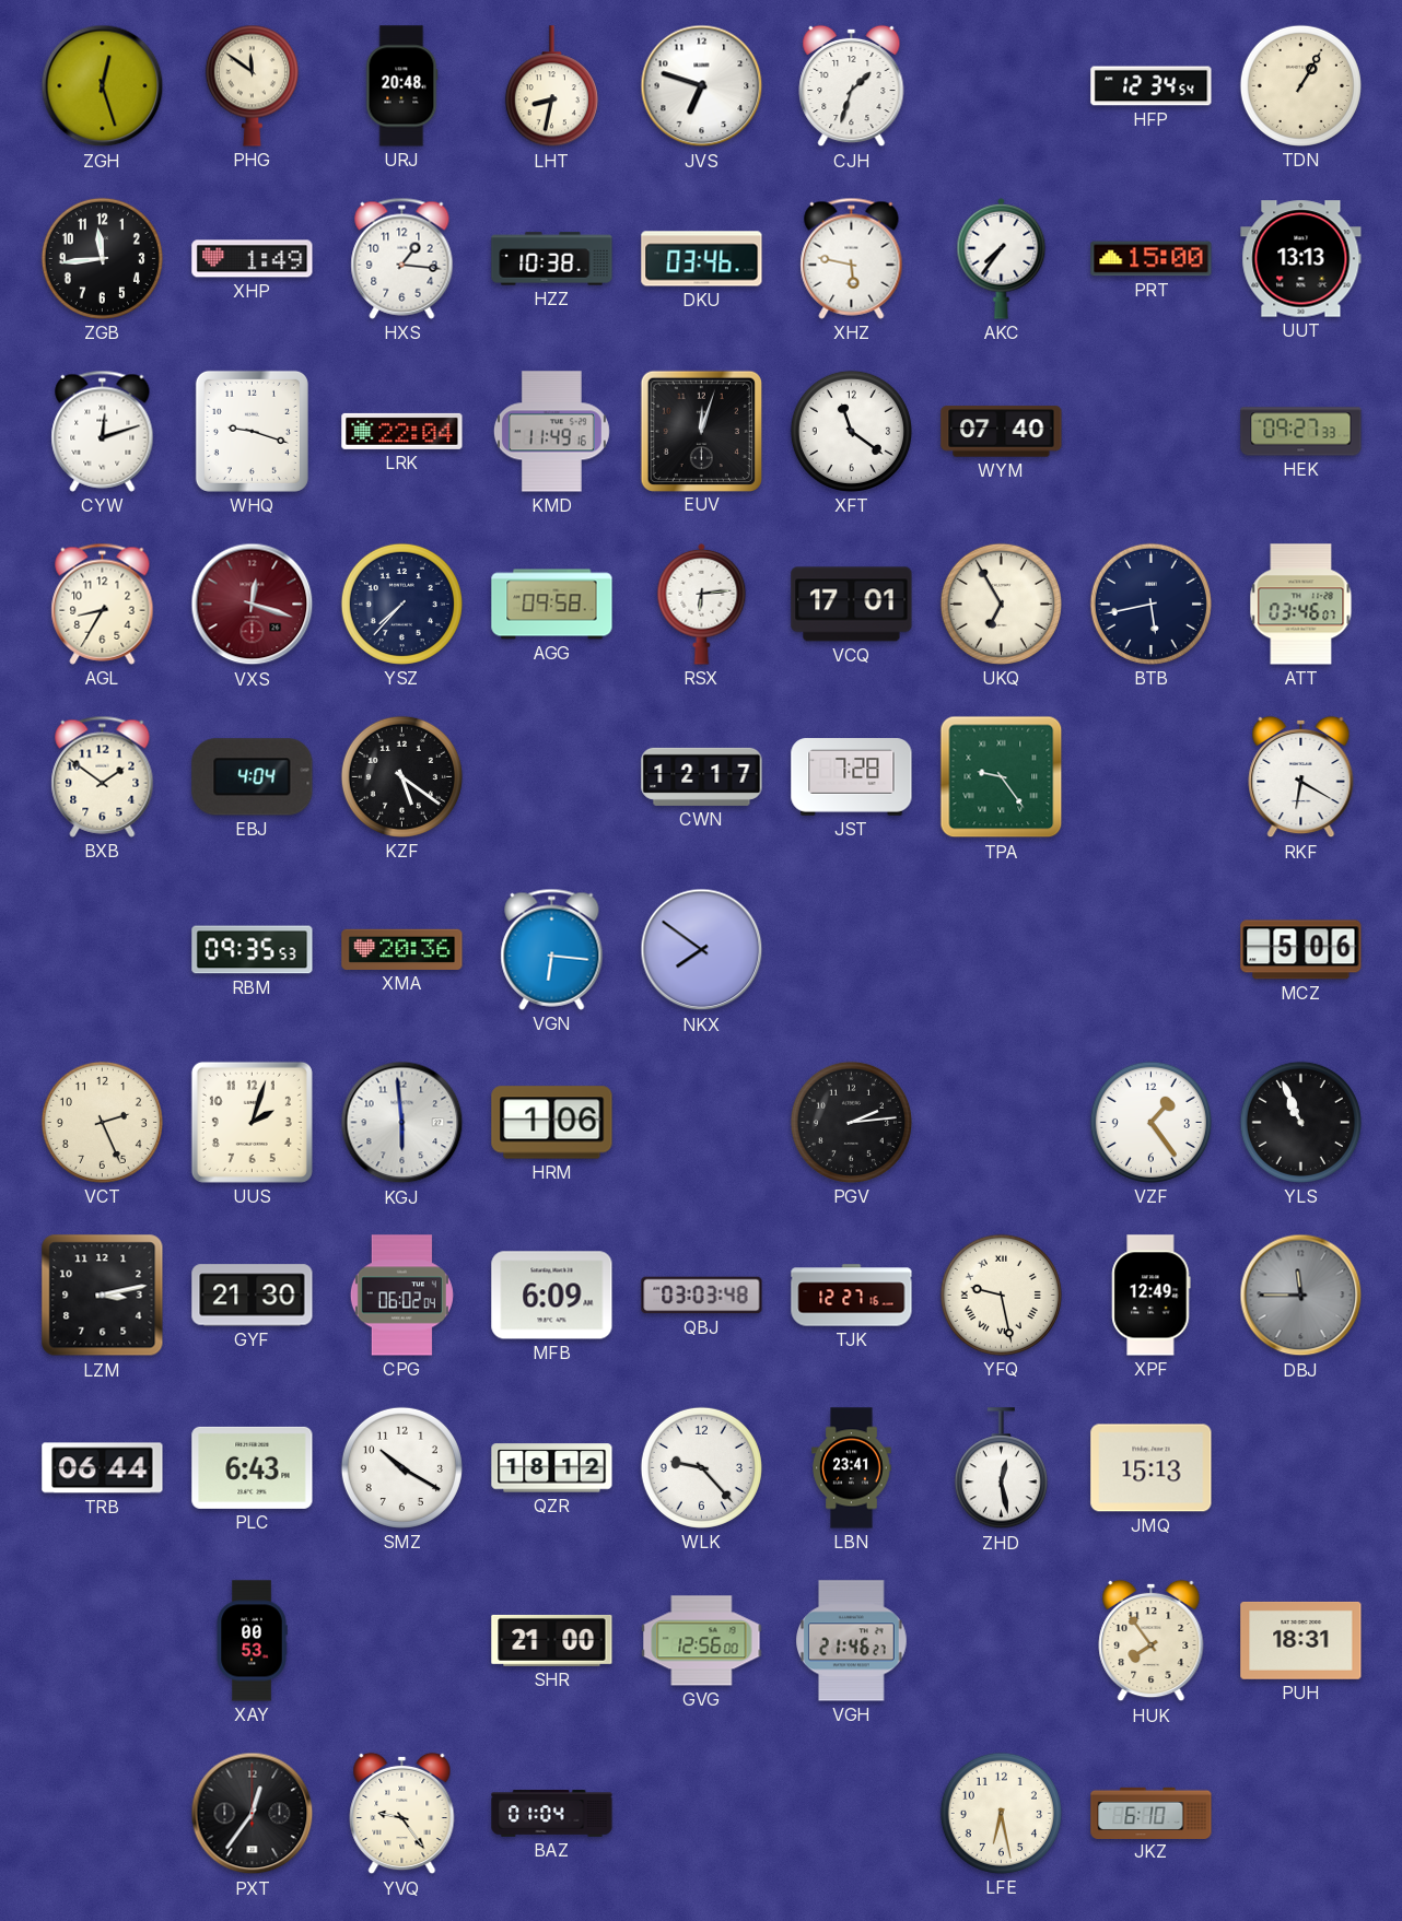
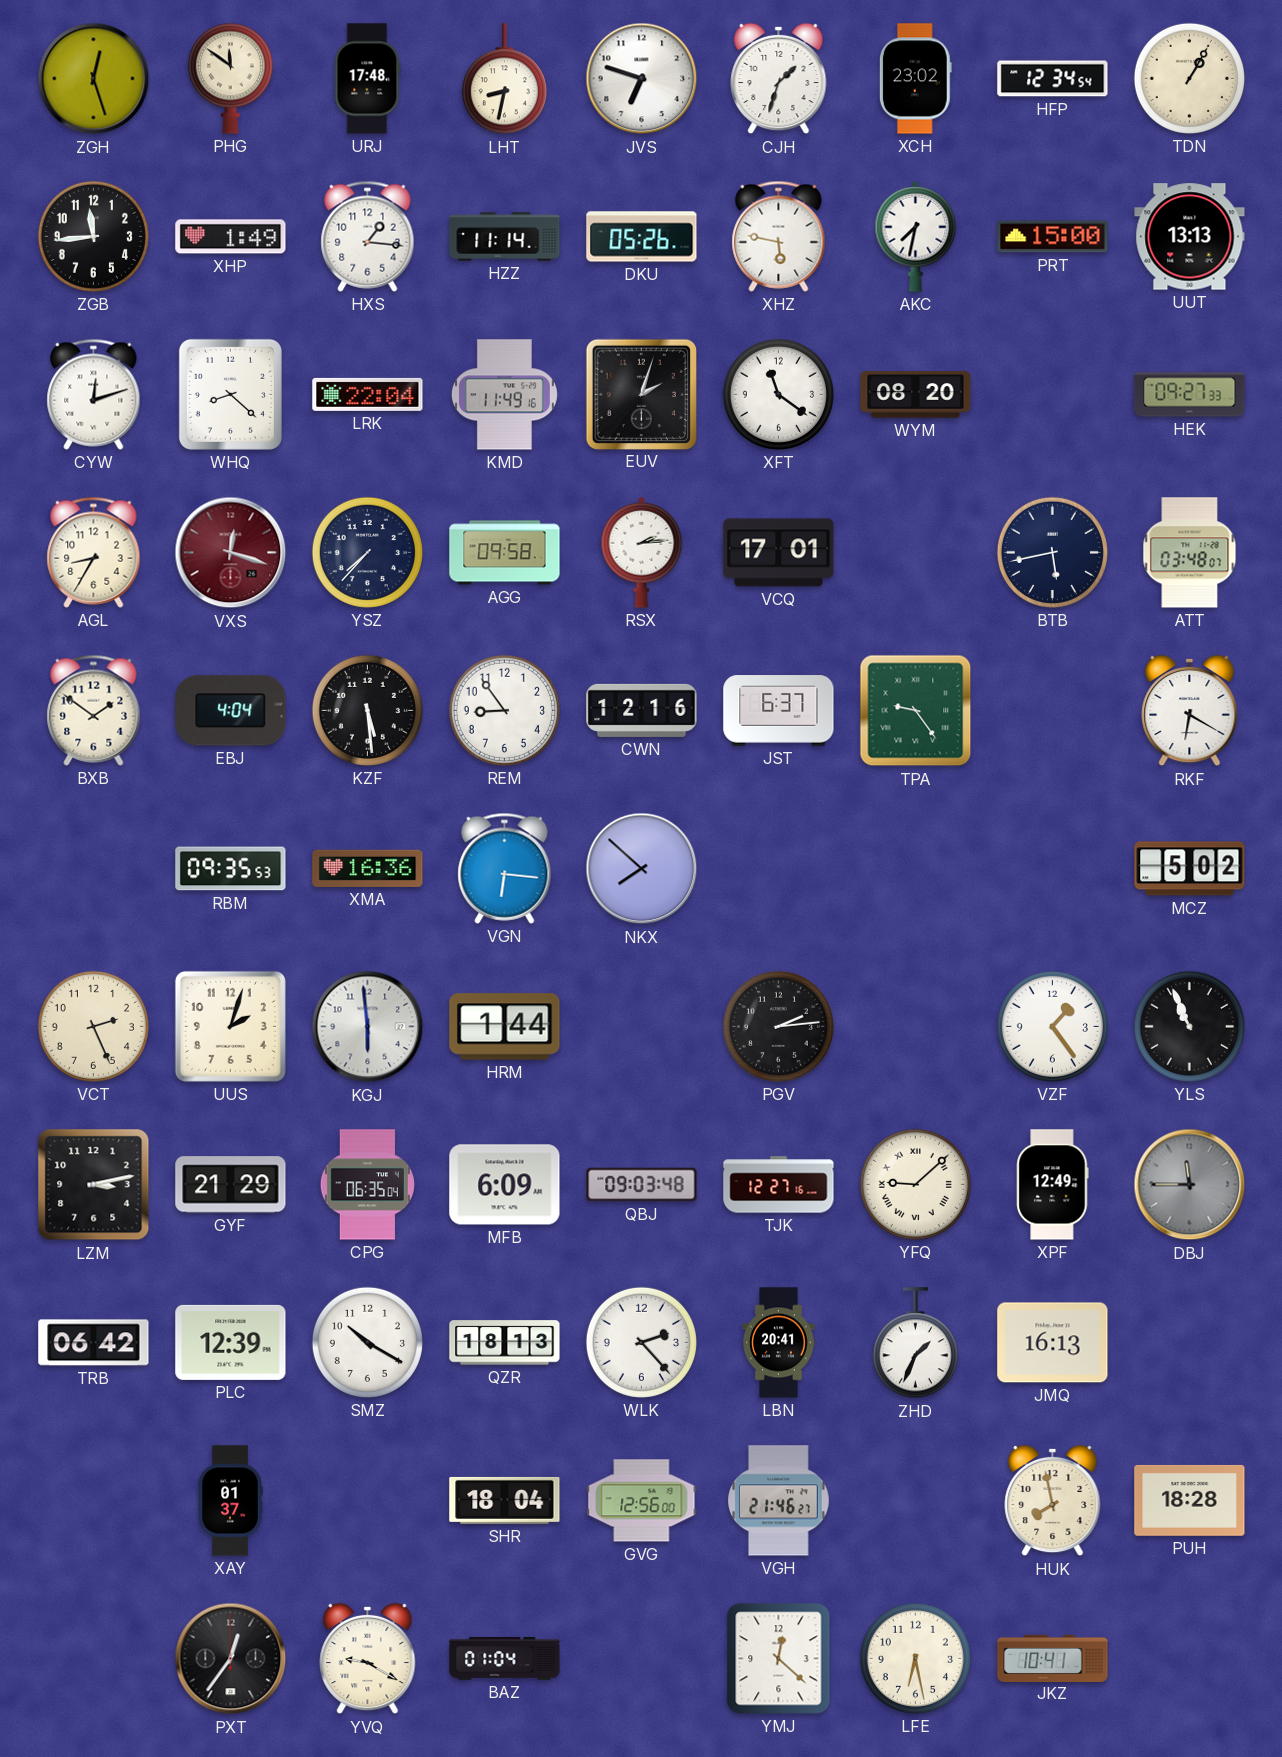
URJ: 20:48 -> 17:48
XCH: none -> 23:02
HZZ: 10:38 -> 11:14
DKU: 03:46 -> 05:26
AKC: 7:36 -> 7:32
WHQ: 9:18 -> 8:22
EUV: 12:03 -> 2:03
WYM: 07:40 -> 08:20
RSX: 6:14 -> 2:14
UKQ: 6:55 -> none
ATT: 03:46 -> 03:48
KZF: 5:21 -> 5:29
REM: none -> 8:54
CWN: 12:17 -> 12:16
JST: 7:28 -> 6:37
XMA: 20:36 -> 16:36
NKX: 7:51 -> 7:52
MCZ: 5:06 -> 5:02
HRM: 1:06 -> 1:44
GYF: 21:30 -> 21:29
CPG: 06:02 -> 06:35
QBJ: 03:03 -> 09:03
YFQ: 9:28 -> 9:08
TRB: 06:44 -> 06:42
PLC: 6:43 -> 12:39
QZR: 18:12 -> 18:13
WLK: 9:23 -> 2:23
LBN: 23:41 -> 20:41
ZHD: 12:28 -> 1:34
JMQ: 15:13 -> 16:13
XAY: 00:53 -> 01:37
SHR: 21:00 -> 18:04
HUK: 7:54 -> 7:58
PUH: 18:31 -> 18:28
YVQ: 9:24 -> 9:20
YMJ: none -> 12:22
JKZ: 6:10 -> 10:41
